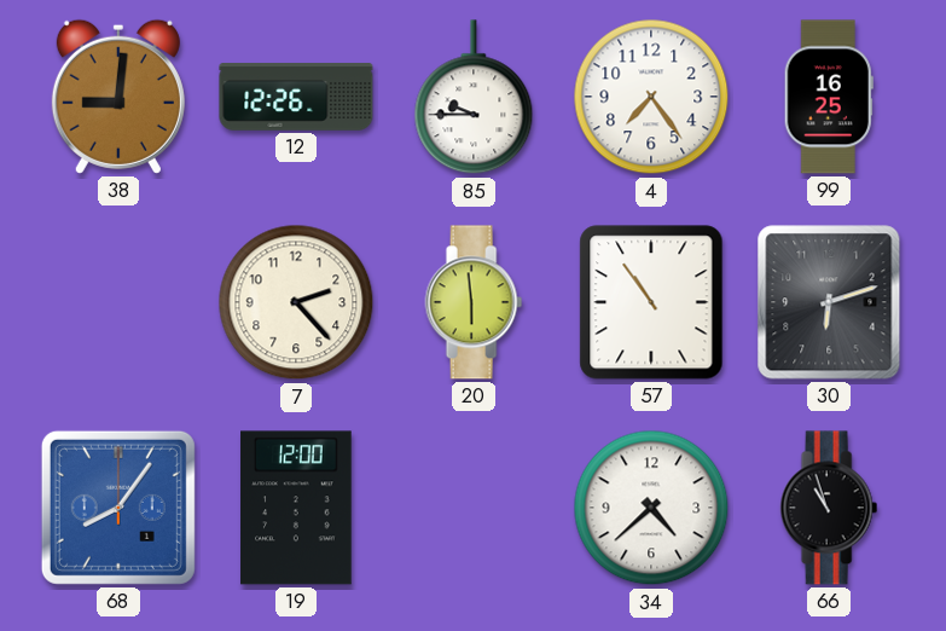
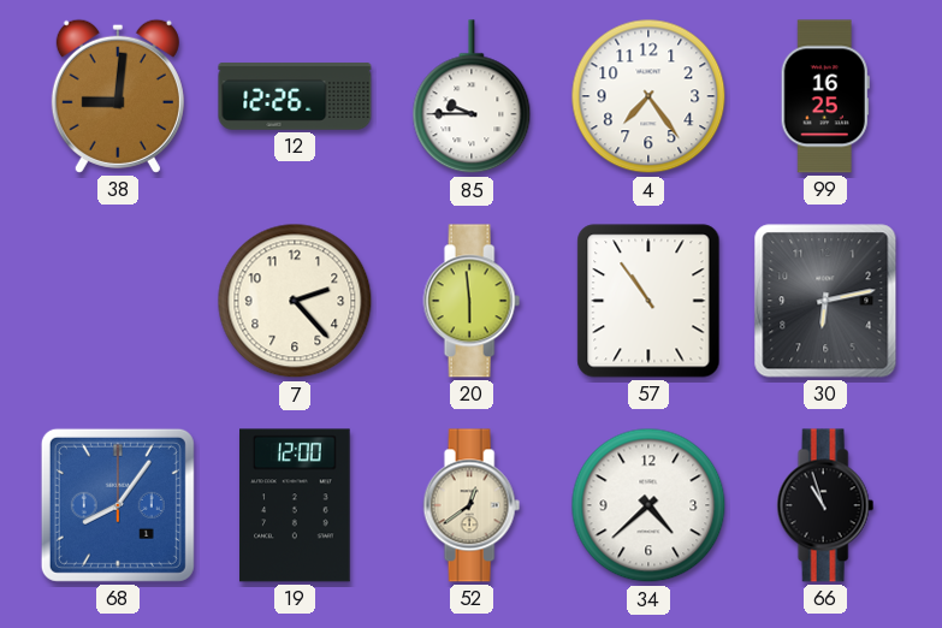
30: 6:12 -> 6:13
52: none -> 12:39
